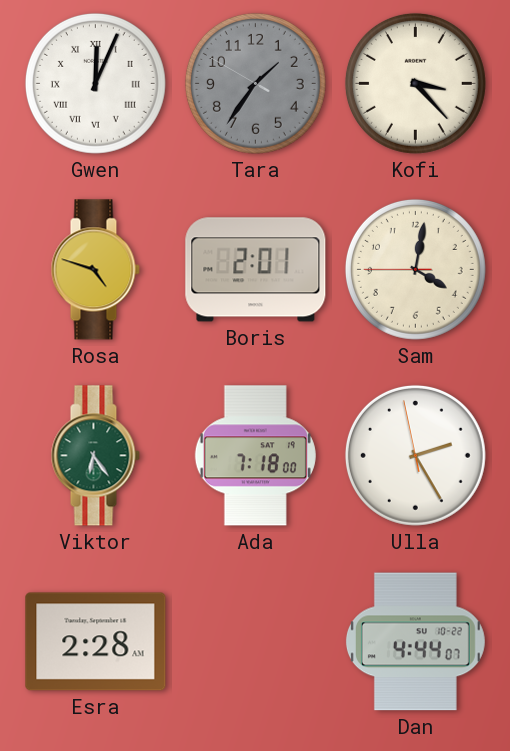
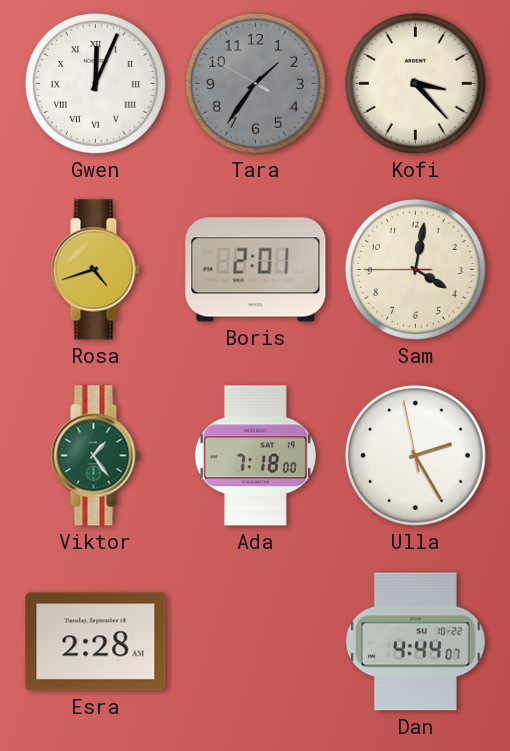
Rosa: 4:48 -> 4:42
Viktor: 6:24 -> 1:24
